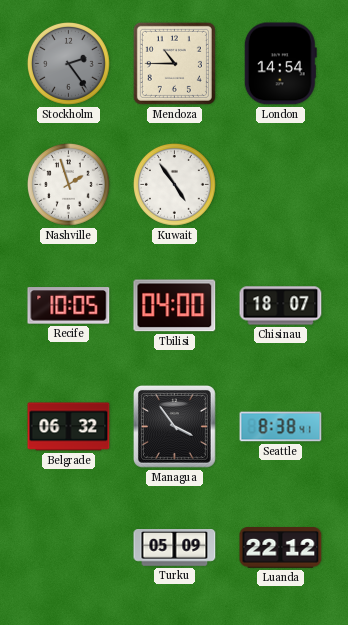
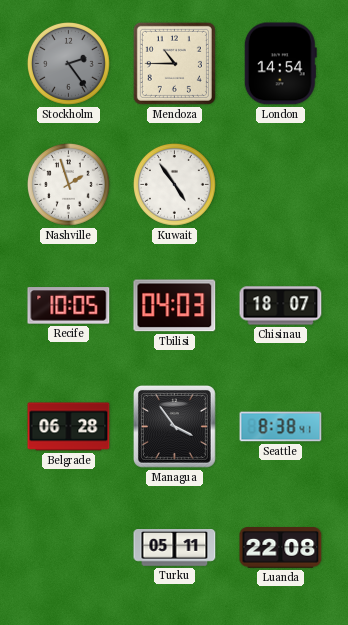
Tbilisi: 04:00 -> 04:03
Belgrade: 06:32 -> 06:28
Turku: 05:09 -> 05:11
Luanda: 22:12 -> 22:08
